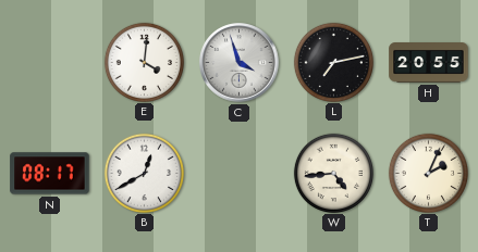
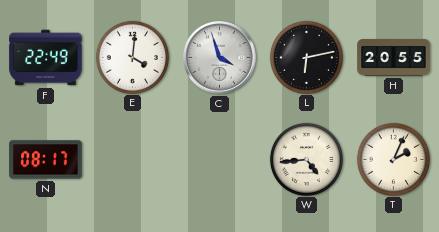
F: none -> 22:49
L: 7:13 -> 6:13
B: 12:40 -> none
